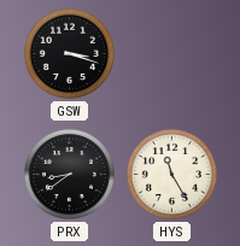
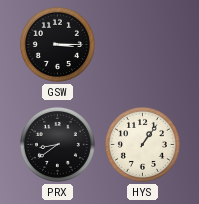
GSW: 3:18 -> 3:15
HYS: 11:25 -> 1:06
